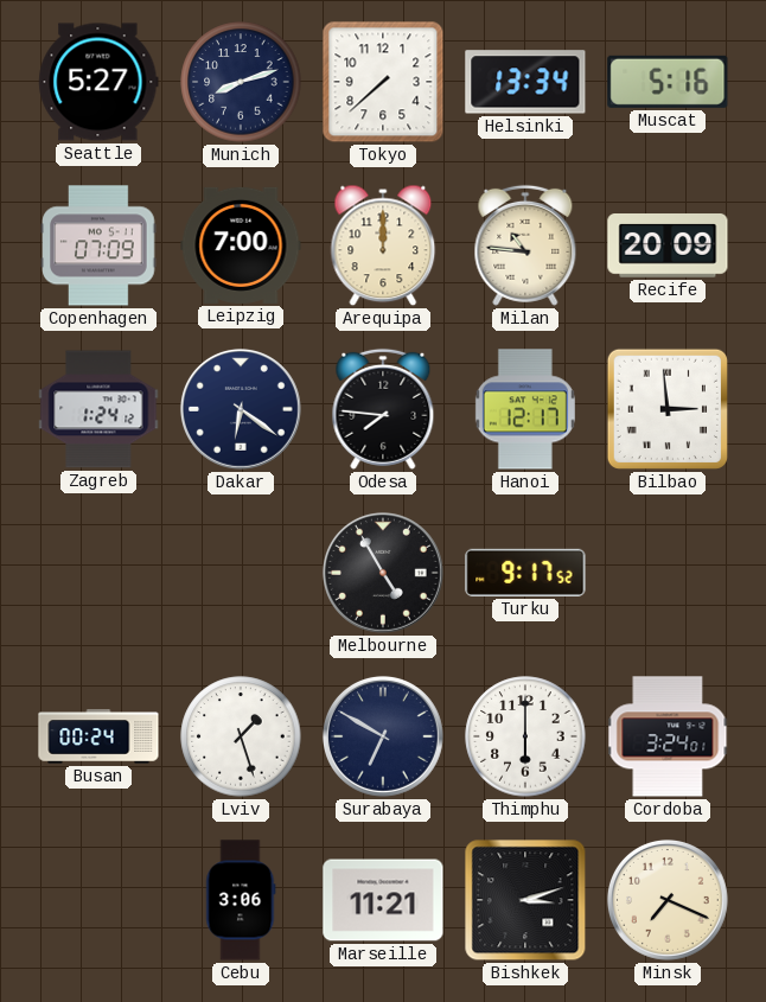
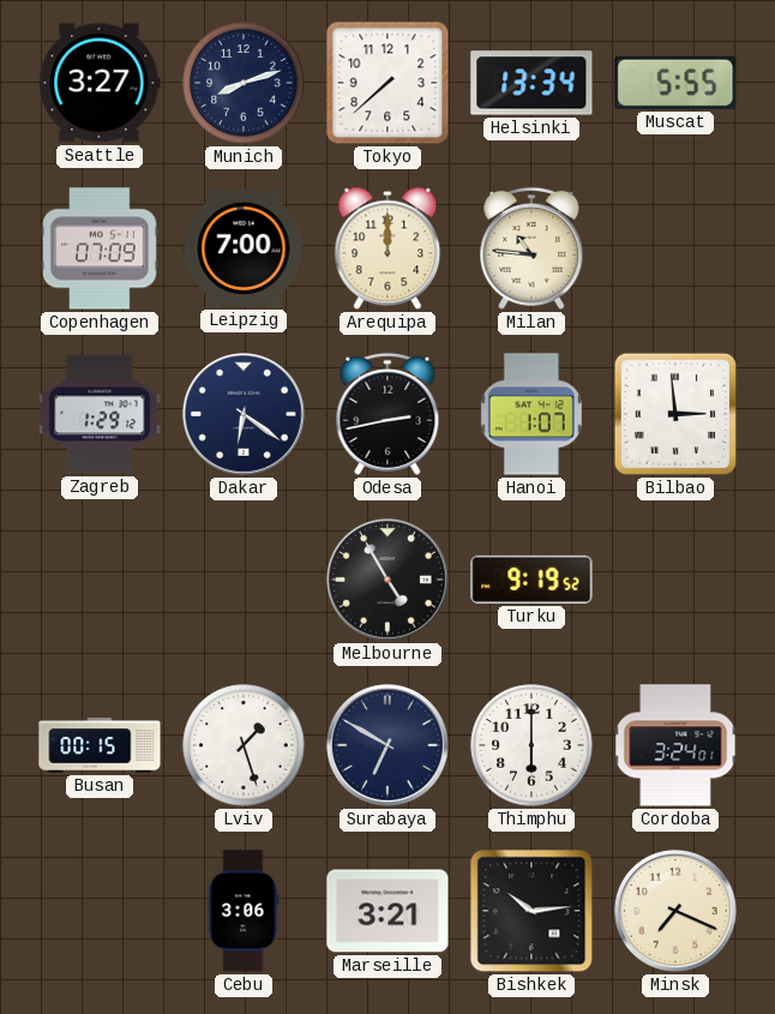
Seattle: 5:27 -> 3:27
Muscat: 5:16 -> 5:55
Recife: 20:09 -> none
Zagreb: 1:24 -> 1:29
Odesa: 7:46 -> 2:43
Hanoi: 12:17 -> 1:07
Turku: 9:17 -> 9:19
Busan: 00:24 -> 00:15
Marseille: 11:21 -> 3:21
Bishkek: 3:12 -> 10:14
